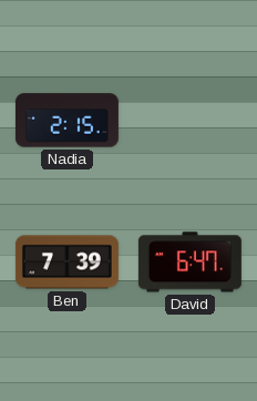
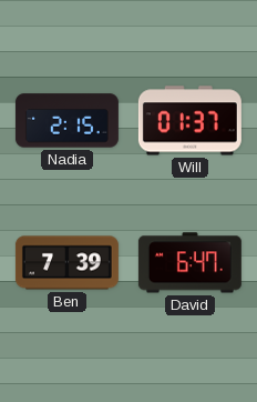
Will: none -> 01:37
